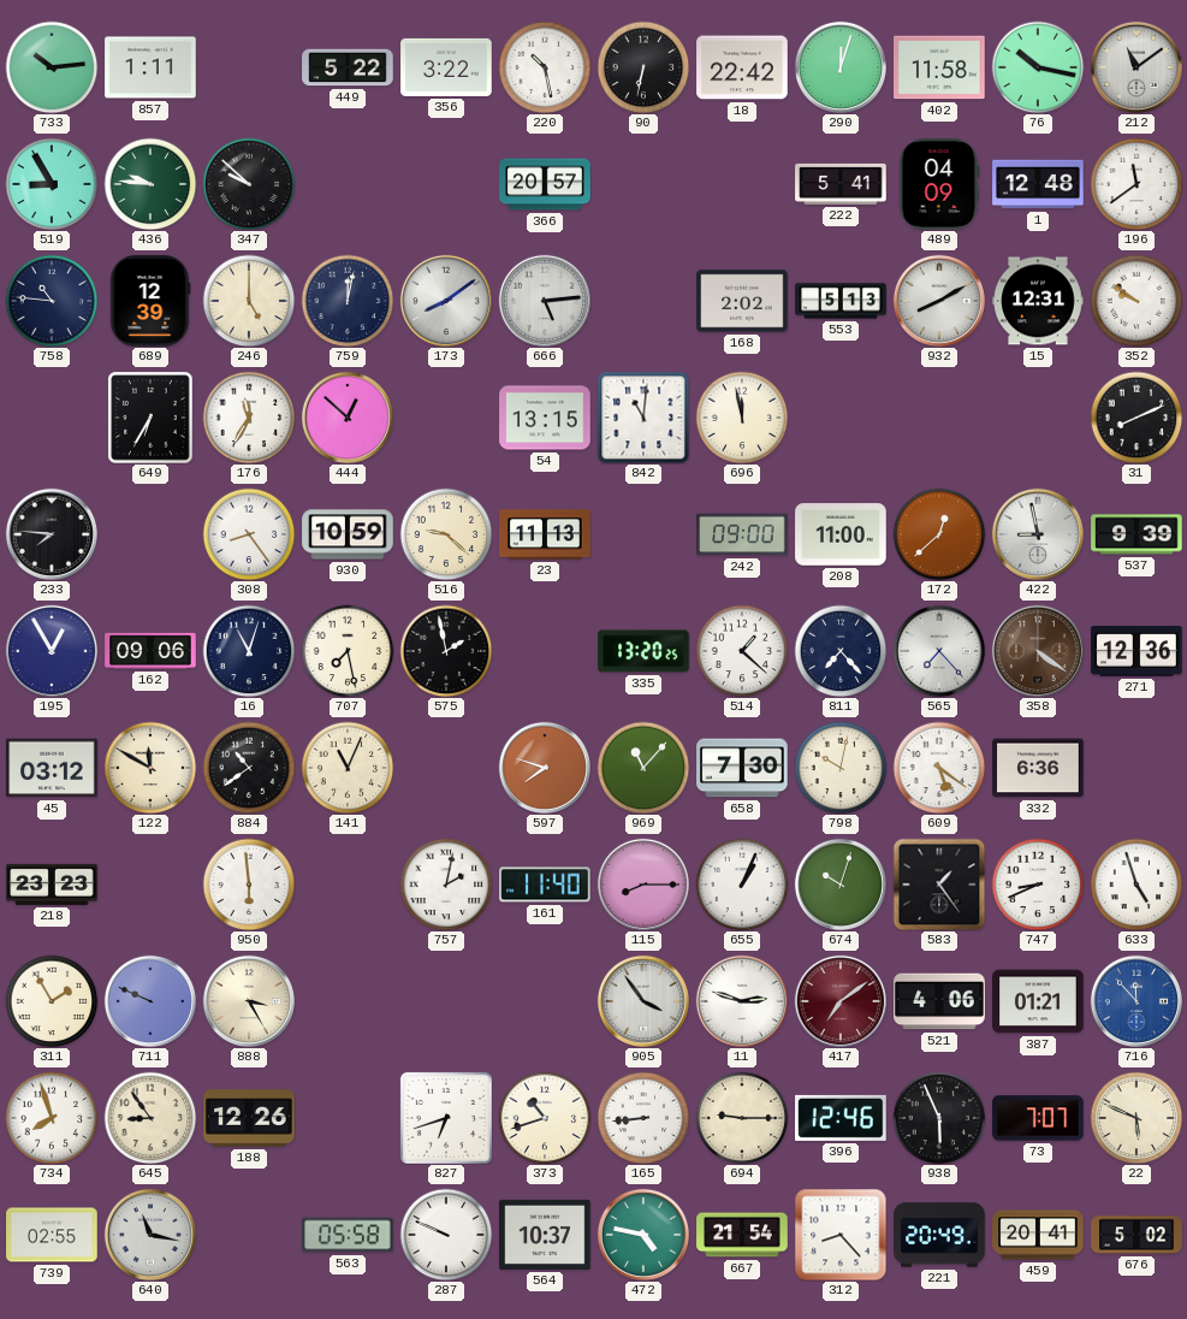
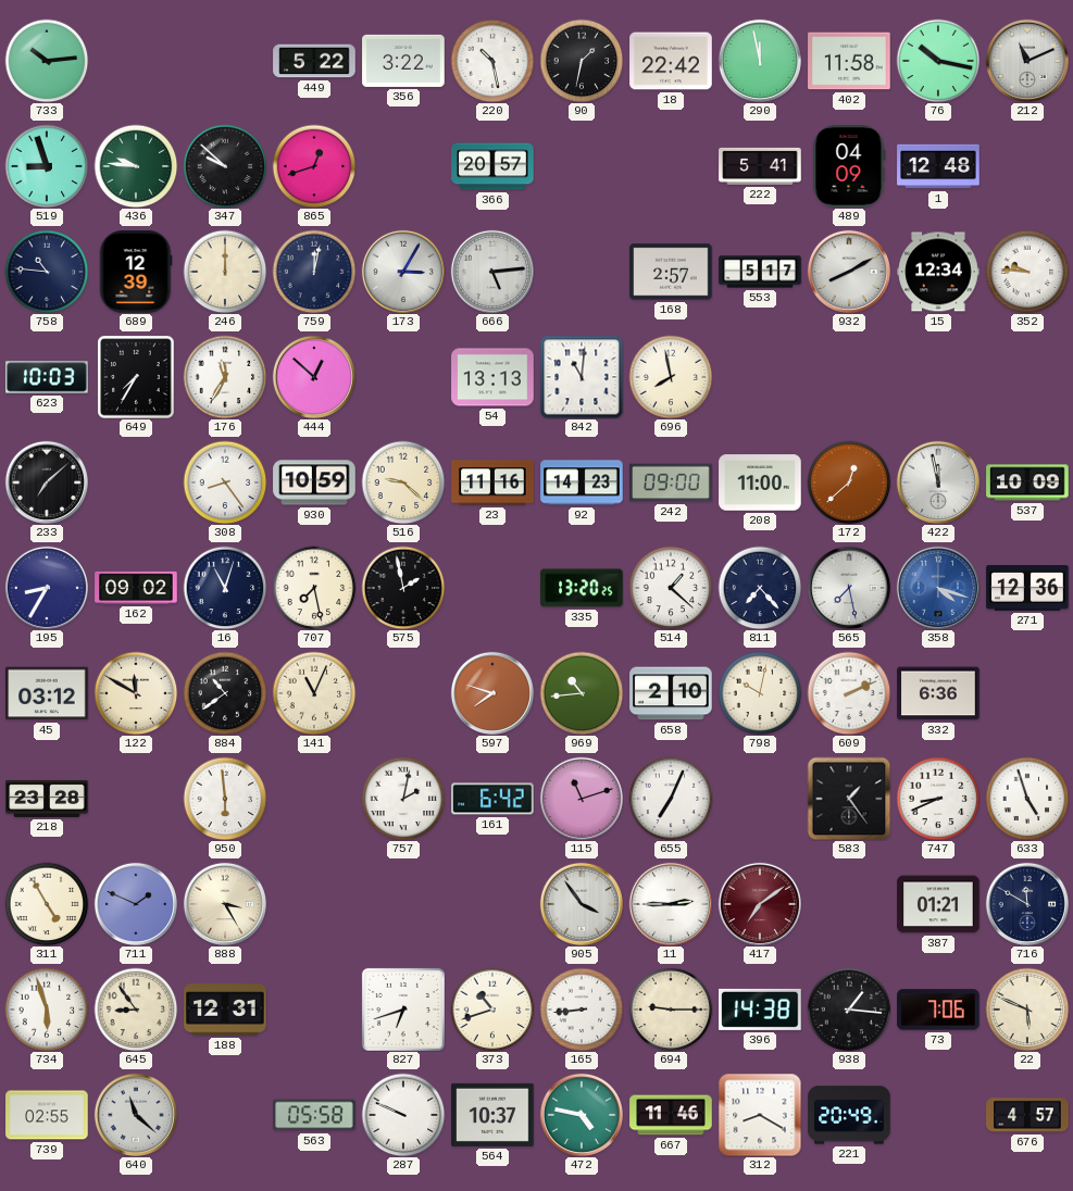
857: 1:11 -> none
90: 6:32 -> 1:32
290: 12:03 -> 11:58
212: 11:09 -> 11:11
519: 8:55 -> 8:57
865: none -> 12:42
196: 11:39 -> none
246: 5:00 -> 12:00
173: 8:09 -> 3:05
168: 2:02 -> 2:57
553: 5:13 -> 5:17
15: 12:31 -> 12:34
352: 9:51 -> 9:46
623: none -> 10:03
649: 6:35 -> 7:35
54: 13:15 -> 13:13
696: 11:58 -> 7:58
31: 8:11 -> none
233: 7:46 -> 7:08
23: 11:13 -> 11:16
92: none -> 14:23
422: 8:58 -> 11:58
537: 9:39 -> 10:09
195: 12:55 -> 8:35
162: 09:06 -> 09:02
565: 7:23 -> 7:28
358: 4:21 -> 4:18
358 dial: brown -> blue
969: 11:07 -> 10:44
658: 7:30 -> 2:10
609: 5:21 -> 2:11
218: 23:23 -> 23:28
161: 11:40 -> 6:42
115: 8:15 -> 11:12
655: 1:04 -> 7:04
674: 10:03 -> none
311: 1:55 -> 4:55
711: 9:49 -> 1:49
11: 2:48 -> 2:45
521: 4:06 -> none
716: 11:53 -> 11:50
716 dial: blue -> navy
734: 7:57 -> 5:57
188: 12:26 -> 12:31
396: 12:46 -> 14:38
938: 5:56 -> 1:16
73: 7:07 -> 7:06
640: 11:17 -> 11:22
667: 21:54 -> 11:46
312: 8:23 -> 8:20
459: 20:41 -> none
676: 5:02 -> 4:57
